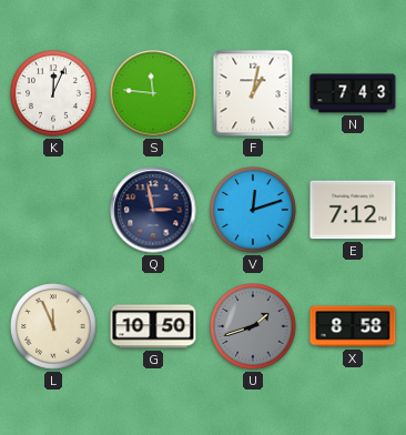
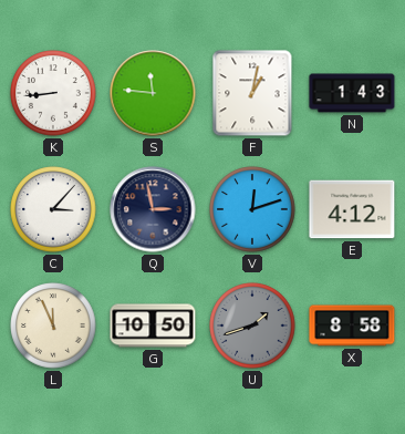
K: 12:04 -> 8:44
N: 7:43 -> 1:43
C: none -> 3:07
E: 7:12 -> 4:12
